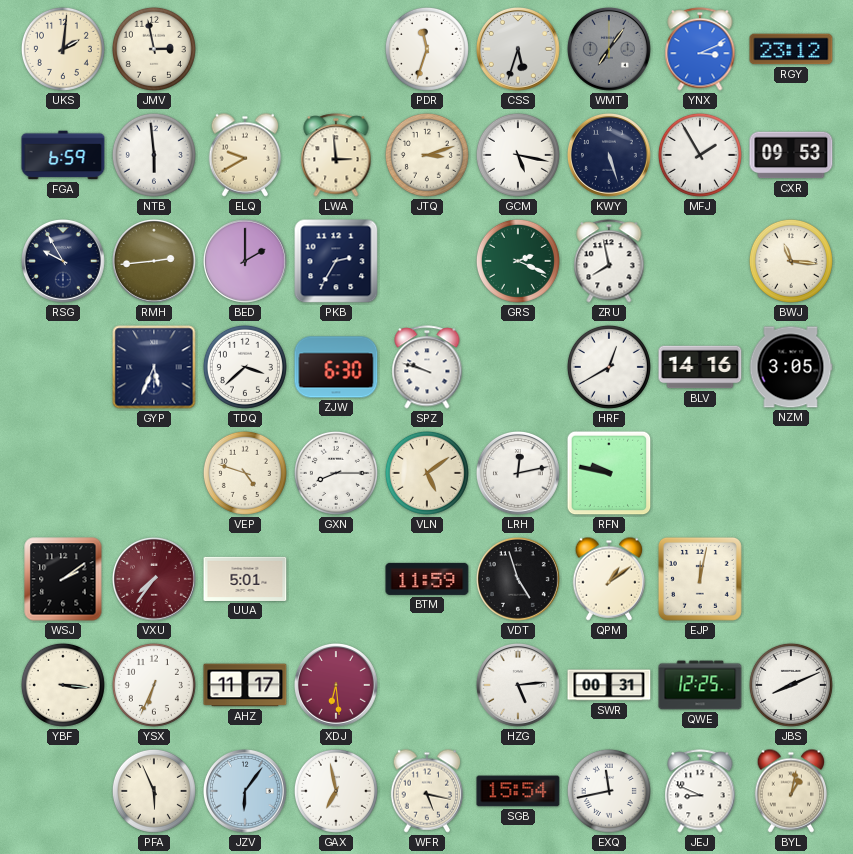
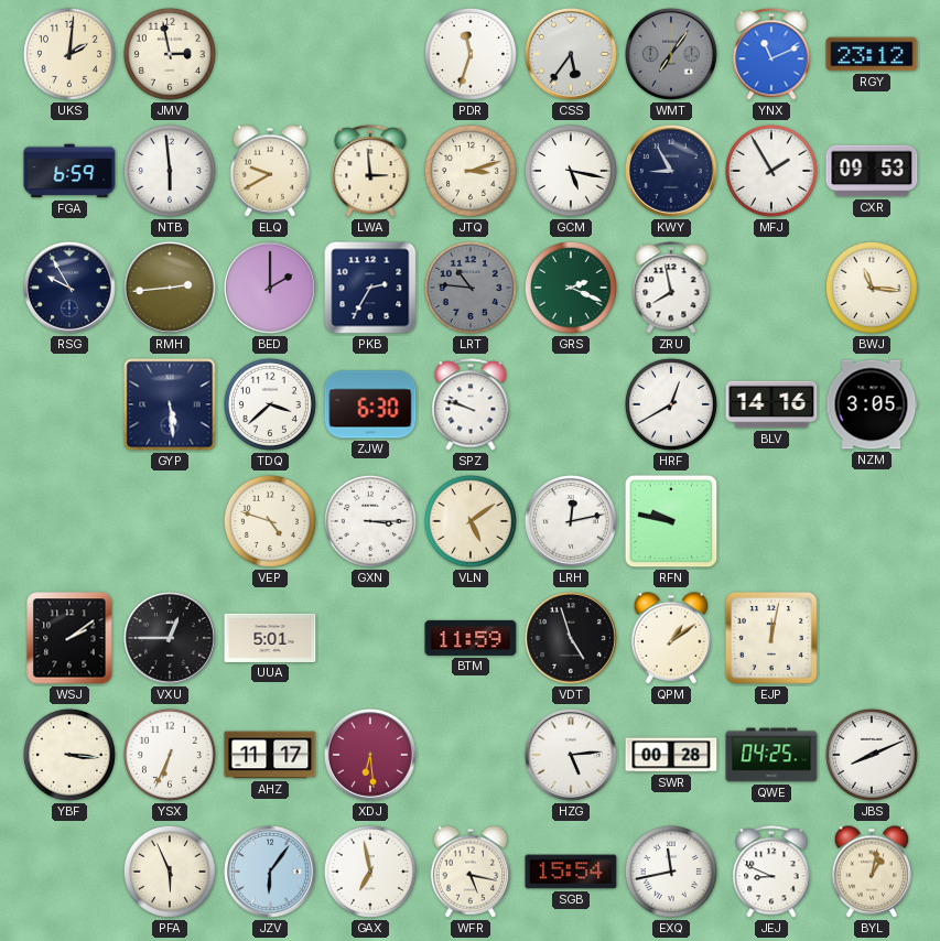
CSS: 5:33 -> 5:36
YNX: 3:11 -> 11:11
KWY: 5:27 -> 8:55
LRT: none -> 10:46
GYP: 5:34 -> 5:29
GXN: 8:15 -> 3:15
VXU: 7:36 -> 12:45
VXU dial: burgundy -> black
SWR: 00:31 -> 00:28
QWE: 12:25 -> 04:25
